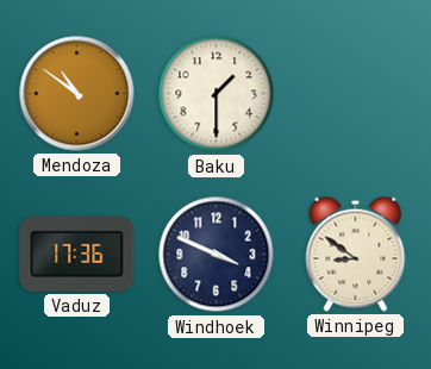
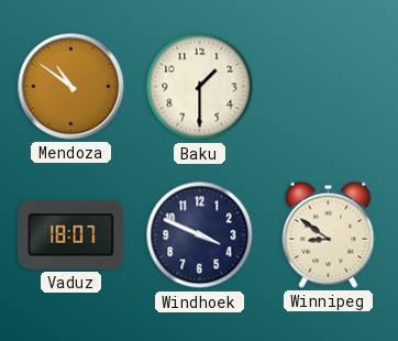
Vaduz: 17:36 -> 18:07
